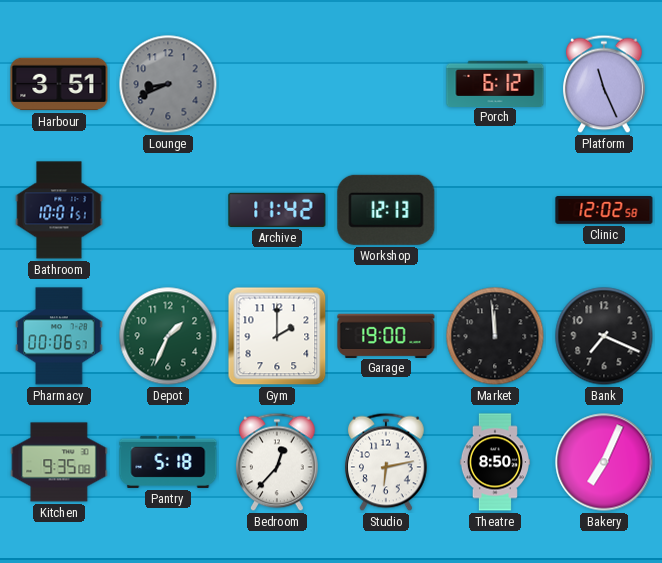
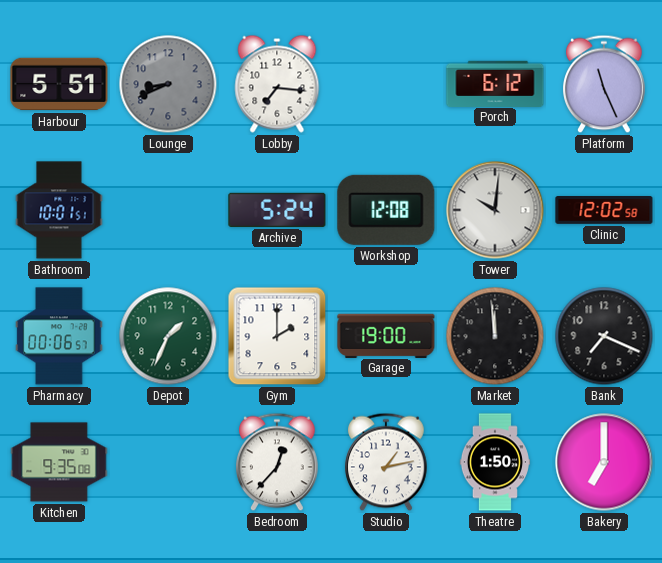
Harbour: 3:51 -> 5:51
Lobby: none -> 7:16
Archive: 11:42 -> 5:24
Workshop: 12:13 -> 12:08
Tower: none -> 10:01
Pantry: 5:18 -> none
Studio: 6:13 -> 1:13
Theatre: 8:50 -> 1:50
Bakery: 7:04 -> 7:00
